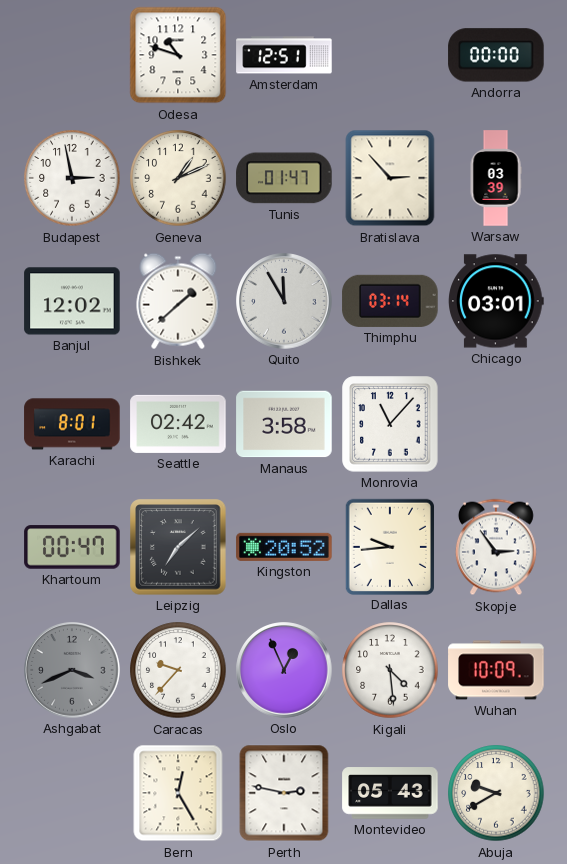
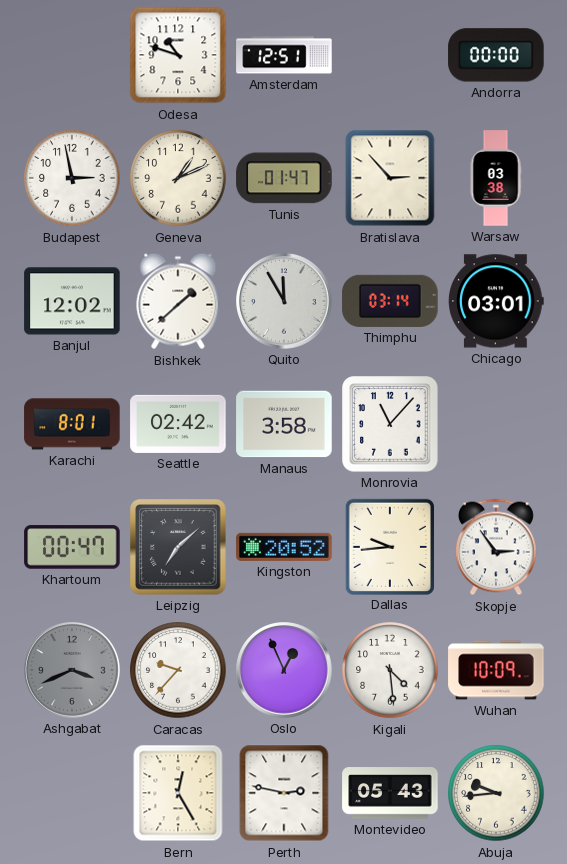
Warsaw: 03:39 -> 03:38
Abuja: 9:40 -> 9:44
